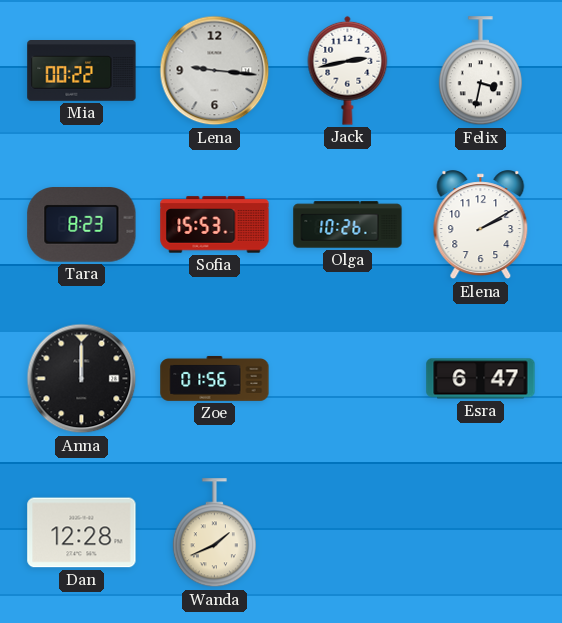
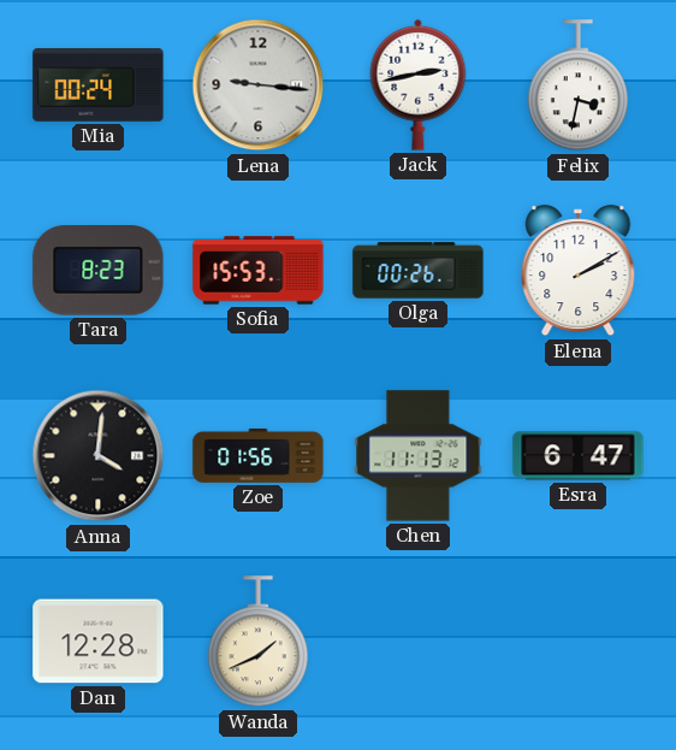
Mia: 00:22 -> 00:24
Olga: 10:26 -> 00:26
Anna: 12:00 -> 4:01
Chen: none -> 11:13
